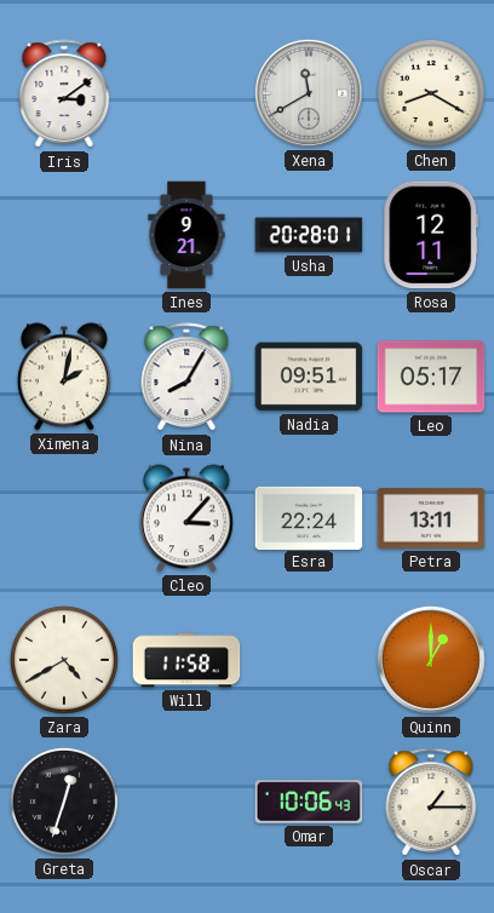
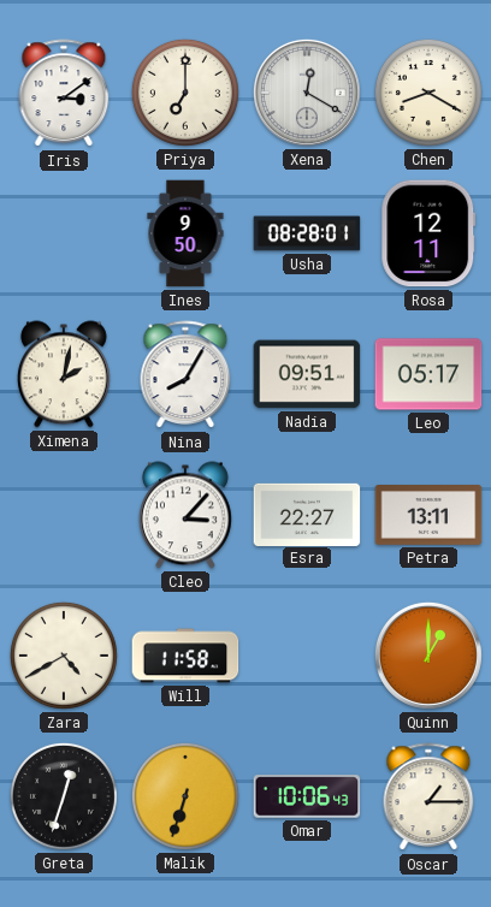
Priya: none -> 7:00
Xena: 11:40 -> 12:20
Ines: 9:21 -> 9:50
Usha: 20:28 -> 08:28
Esra: 22:24 -> 22:27
Malik: none -> 6:33
